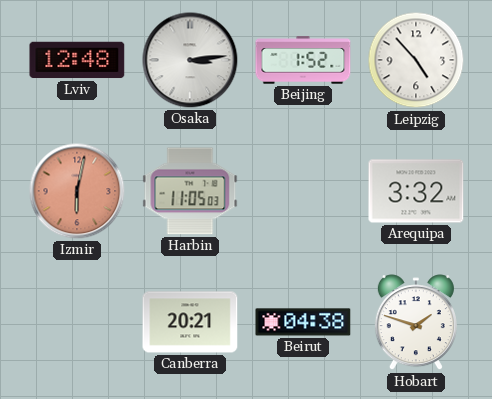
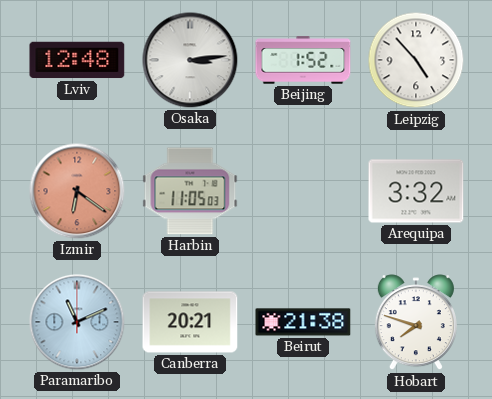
Izmir: 6:02 -> 6:21
Paramaribo: none -> 11:11
Beirut: 04:38 -> 21:38
Hobart: 1:48 -> 7:48
